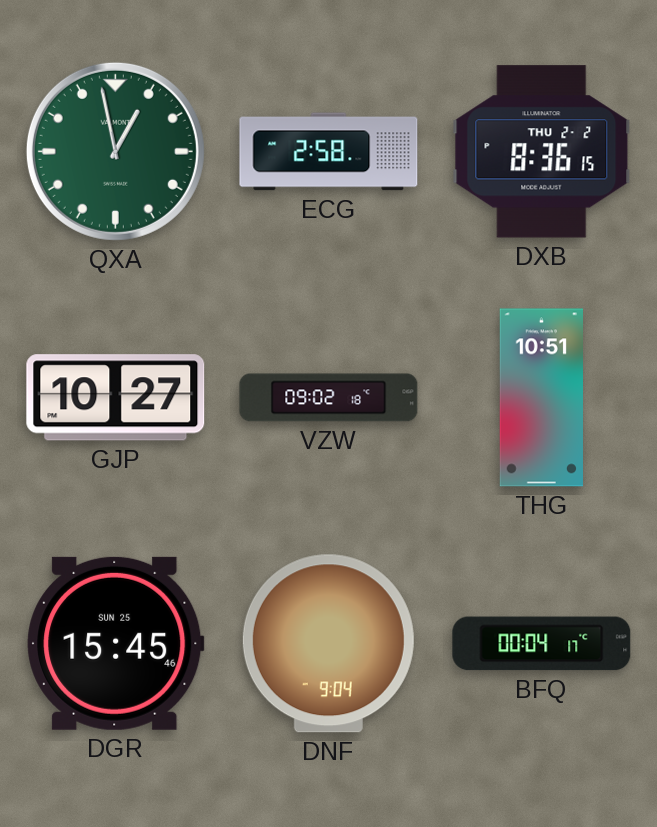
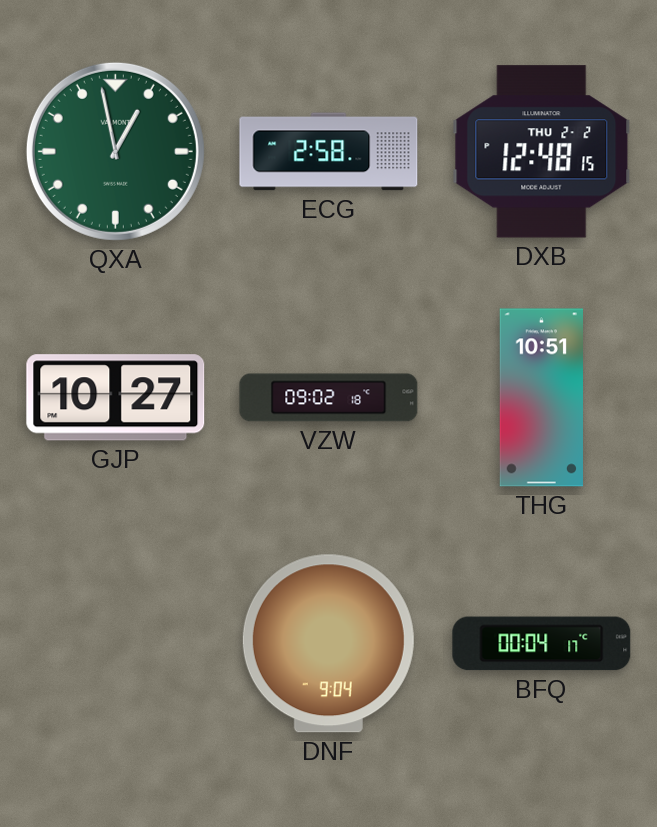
DXB: 8:36 -> 12:48
DGR: 15:45 -> none
